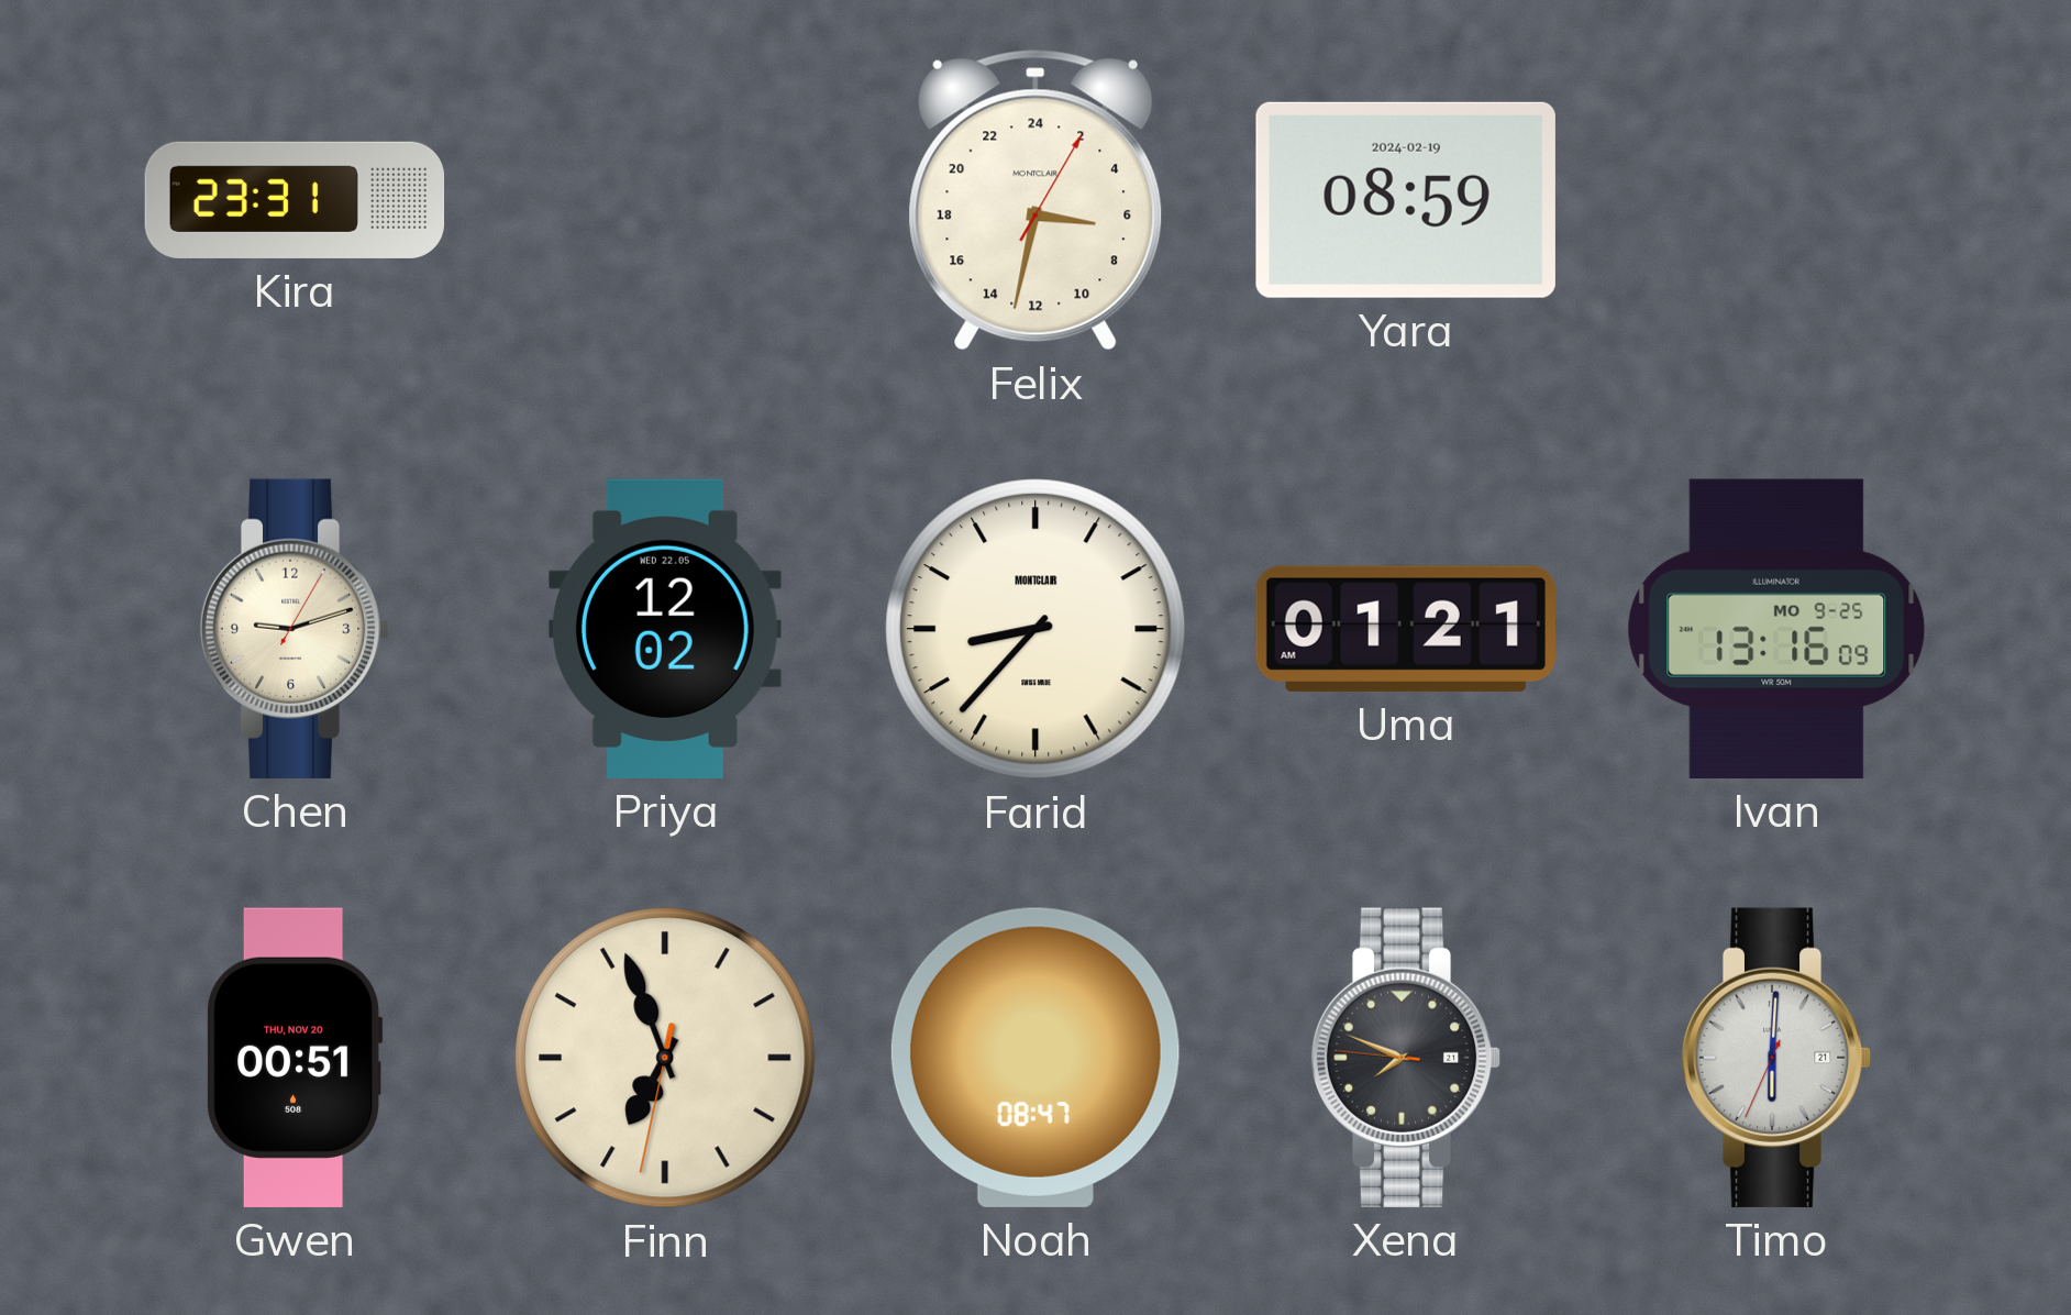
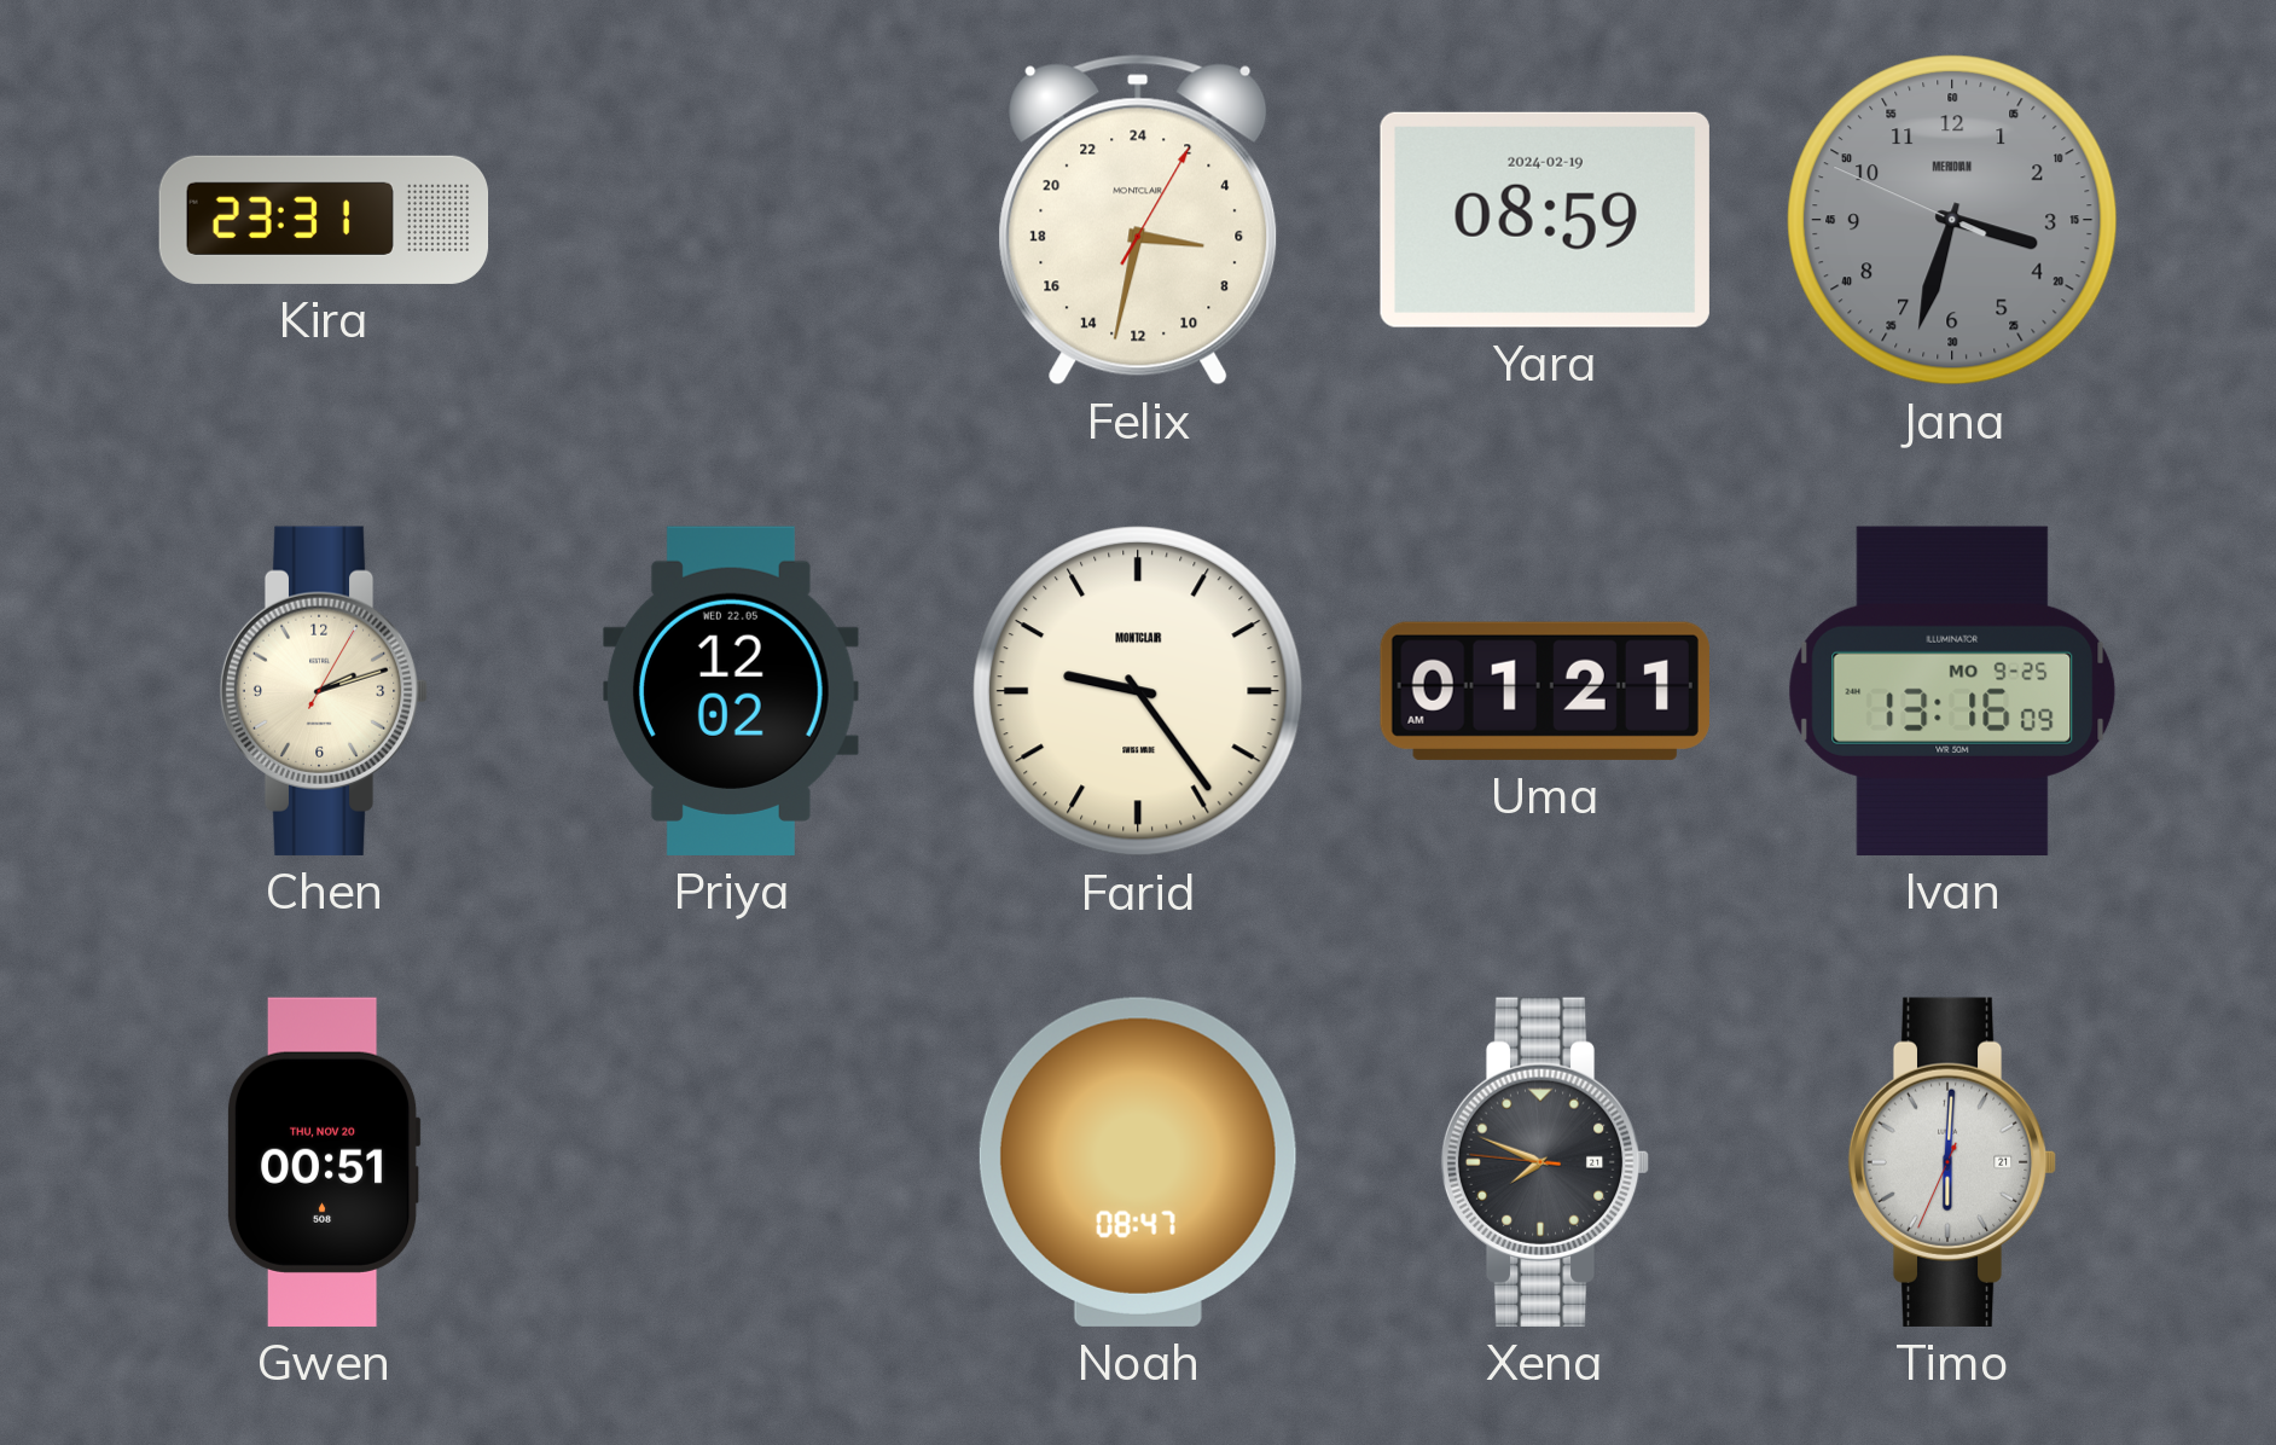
Jana: none -> 3:32
Chen: 9:12 -> 2:12
Farid: 8:37 -> 9:24
Finn: 6:56 -> none
